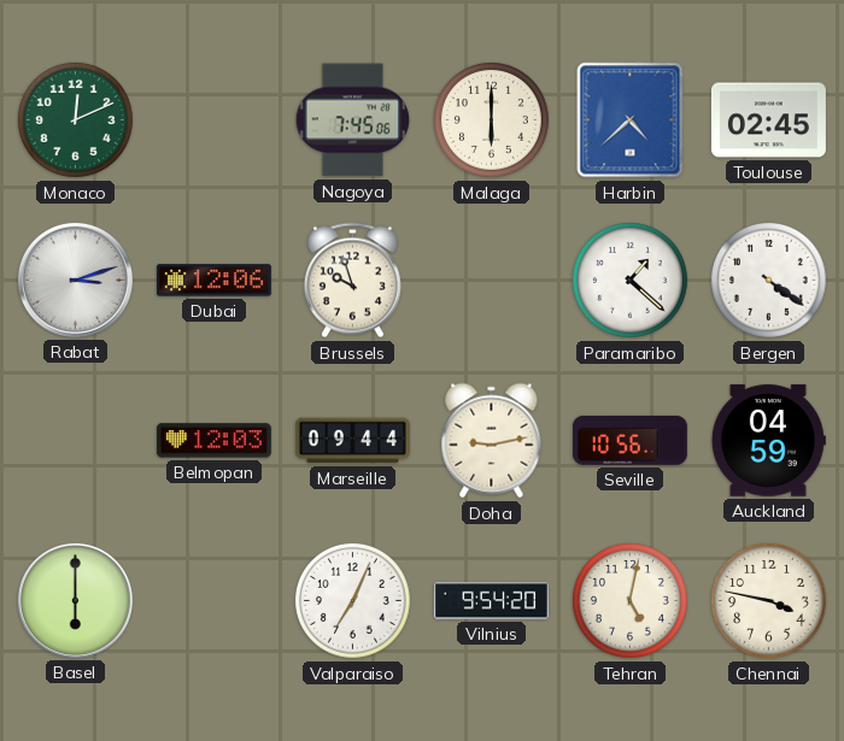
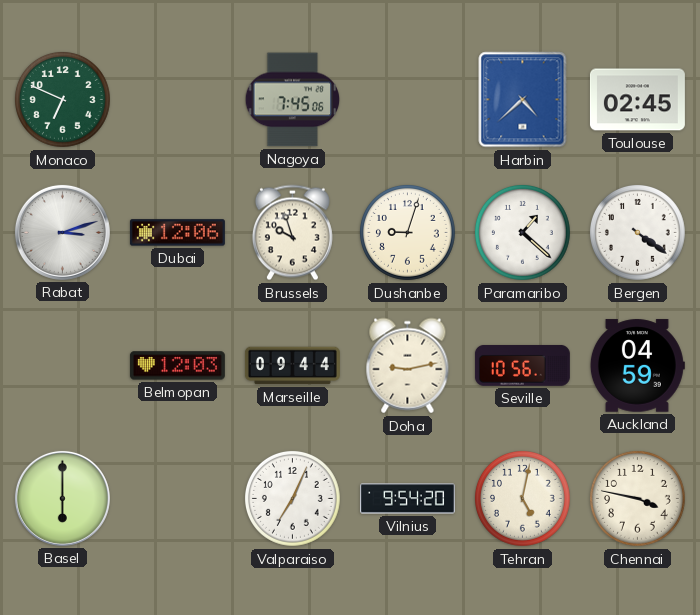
Monaco: 12:11 -> 6:49
Malaga: 6:00 -> none
Dushanbe: none -> 9:03
